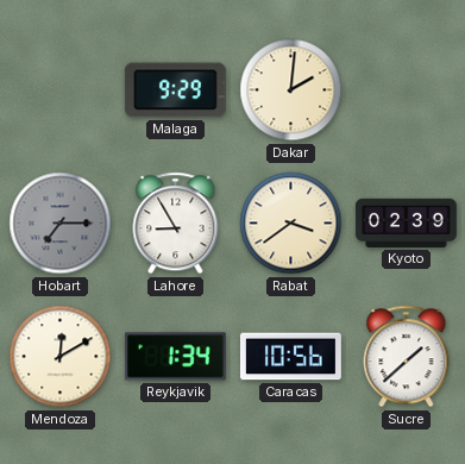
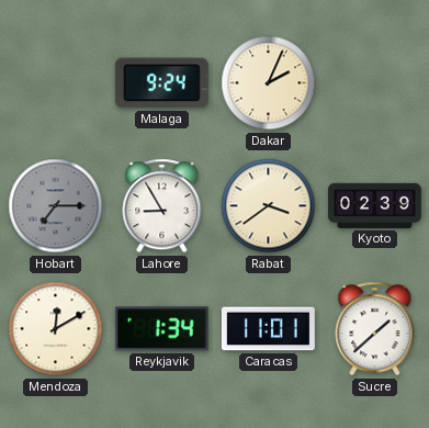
Malaga: 9:29 -> 9:24
Dakar: 2:01 -> 2:04
Caracas: 10:56 -> 11:01
